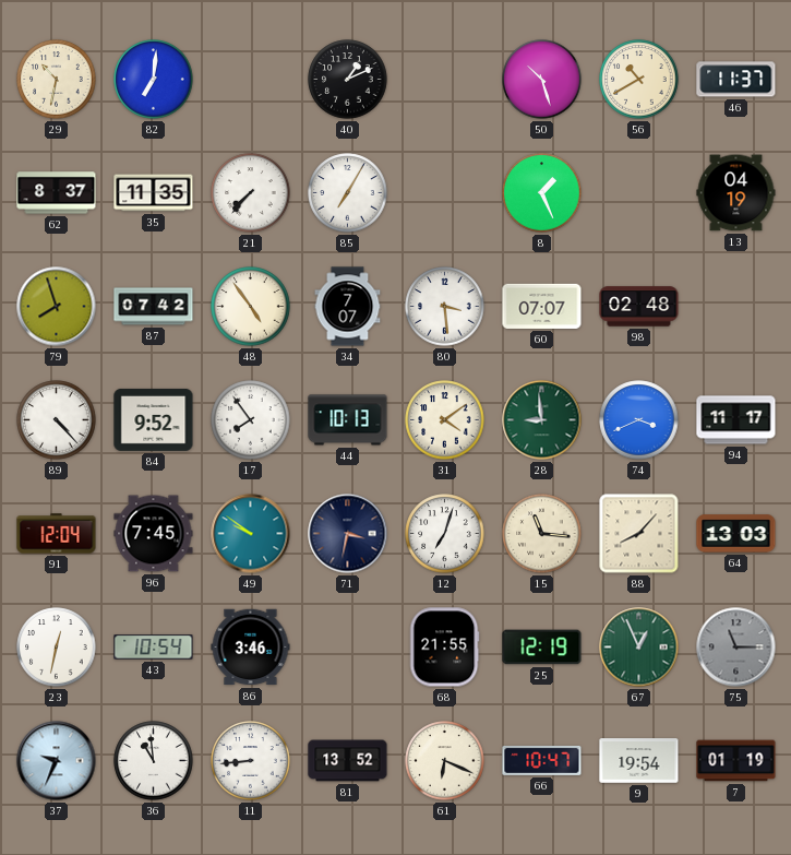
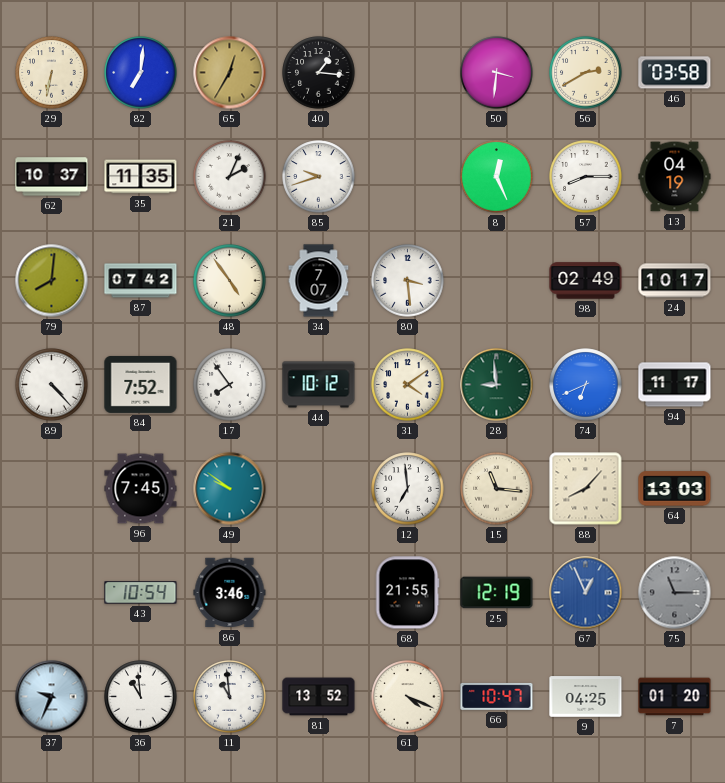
29: 10:32 -> 6:32
65: none -> 12:35
40: 1:11 -> 1:16
50: 10:27 -> 3:31
56: 10:40 -> 2:40
46: 11:37 -> 03:58
62: 8:37 -> 10:37
21: 7:37 -> 2:04
85: 7:05 -> 9:42
8: 1:26 -> 12:26
57: none -> 8:15
79: 7:57 -> 8:01
60: 07:07 -> none
98: 02:48 -> 02:49
24: none -> 10:17
84: 9:52 -> 7:52
44: 10:13 -> 10:12
74: 3:41 -> 6:41
91: 12:04 -> none
71: 3:32 -> none
12: 7:03 -> 6:59
23: 12:32 -> none
67 dial: green -> blue
11: 8:44 -> 10:59
61: 6:19 -> 4:19
9: 19:54 -> 04:25
7: 01:19 -> 01:20
